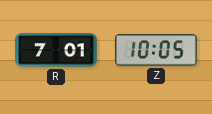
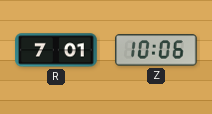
Z: 10:05 -> 10:06
